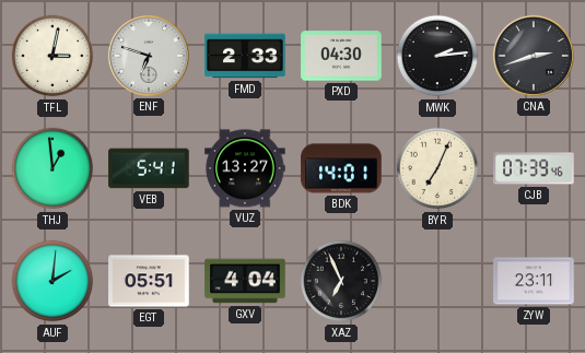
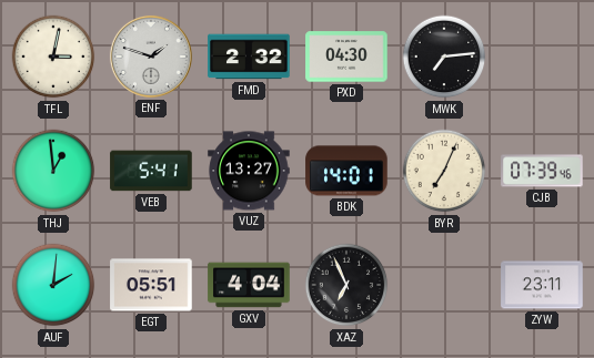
ENF: 6:48 -> 1:48
FMD: 2:33 -> 2:32
MWK: 2:14 -> 7:14
CNA: 2:42 -> none
